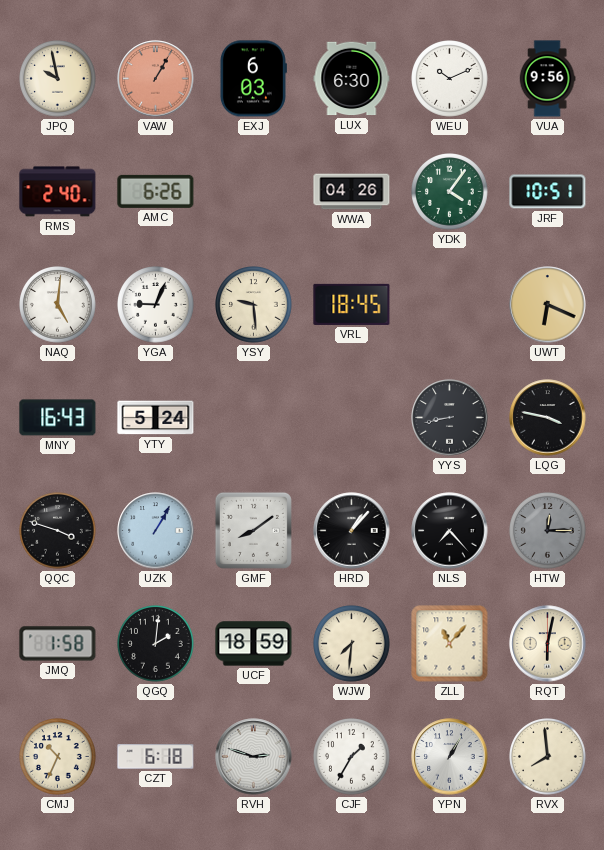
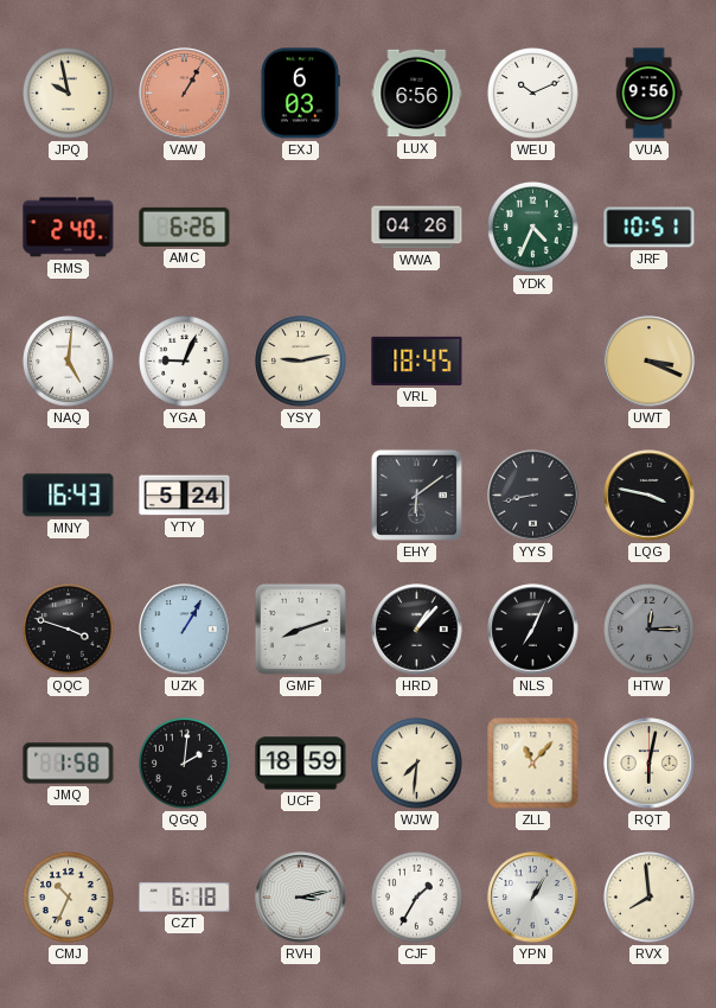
LUX: 6:30 -> 6:56
YDK: 4:06 -> 4:34
YSY: 9:29 -> 9:13
UWT: 6:19 -> 3:19
EHY: none -> 6:09
GMF: 8:09 -> 8:12
NLS: 7:23 -> 7:04
RVH: 2:48 -> 3:13
